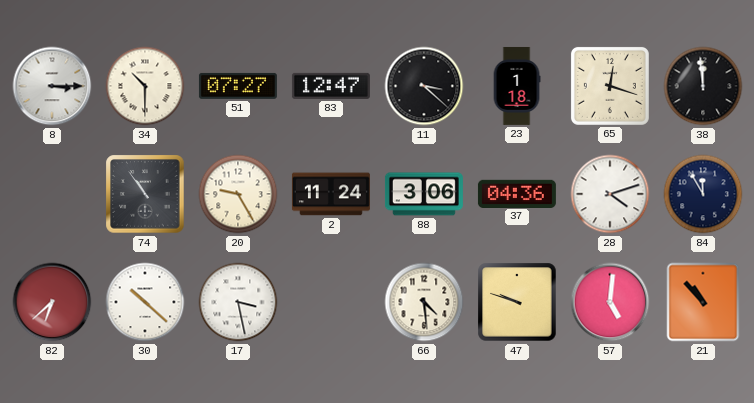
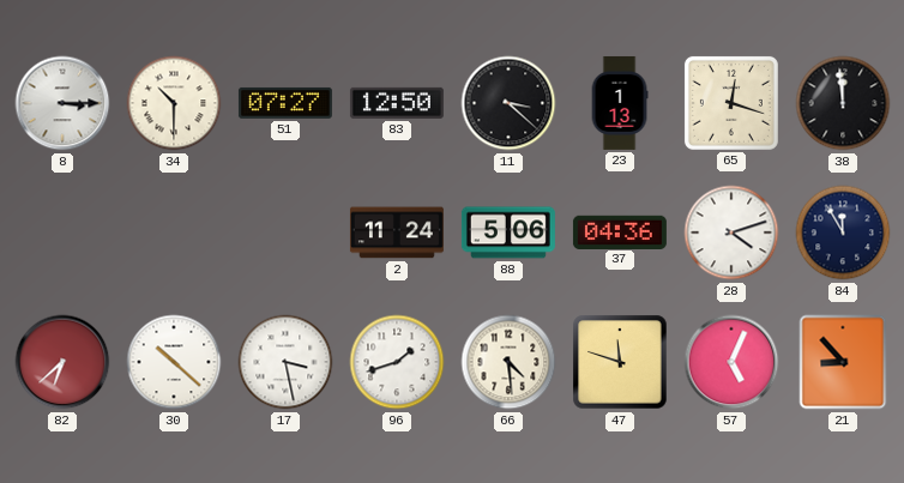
83: 12:47 -> 12:50
23: 1:18 -> 1:13
74: 10:54 -> none
20: 9:25 -> none
88: 3:06 -> 5:06
96: none -> 1:42
47: 9:48 -> 11:48
57: 5:01 -> 5:04
21: 10:53 -> 8:53
